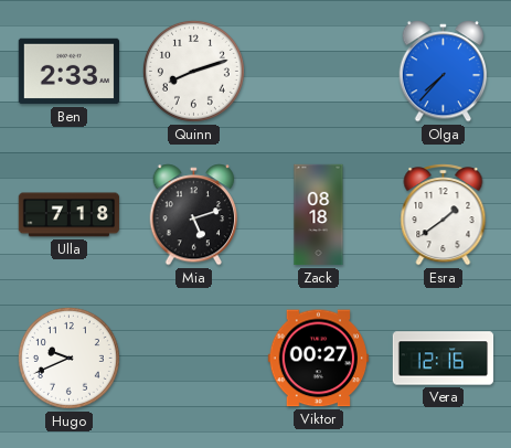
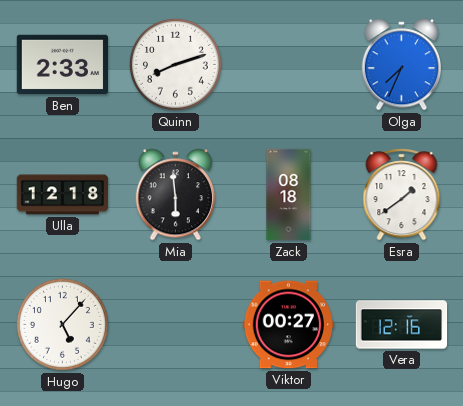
Olga: 7:37 -> 7:34
Ulla: 7:18 -> 12:18
Mia: 5:12 -> 5:59
Hugo: 9:41 -> 5:07
